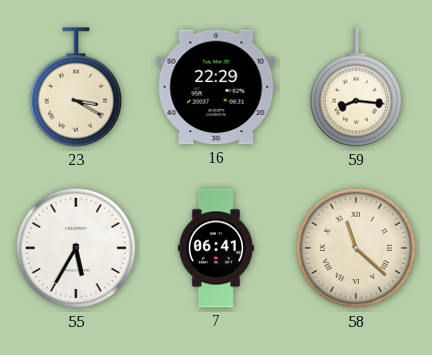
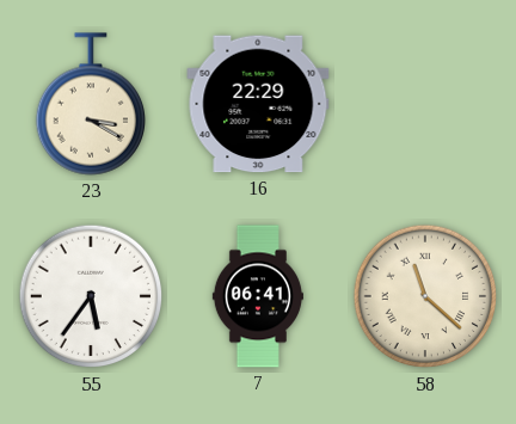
59: 8:16 -> none
55: 5:35 -> 5:36
